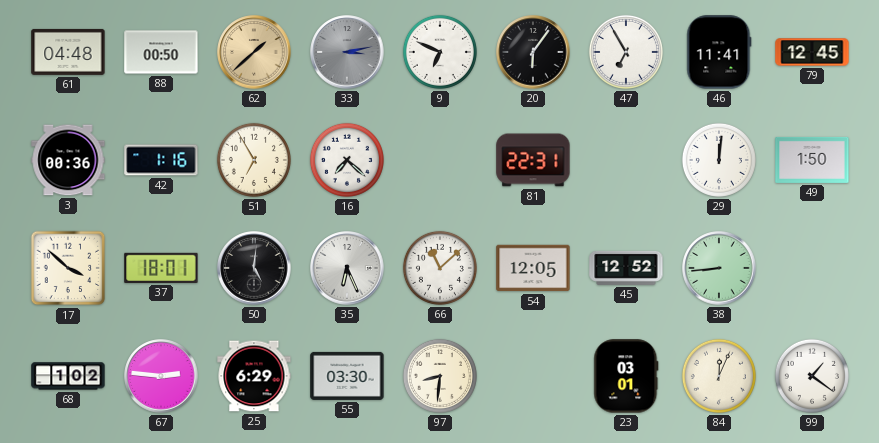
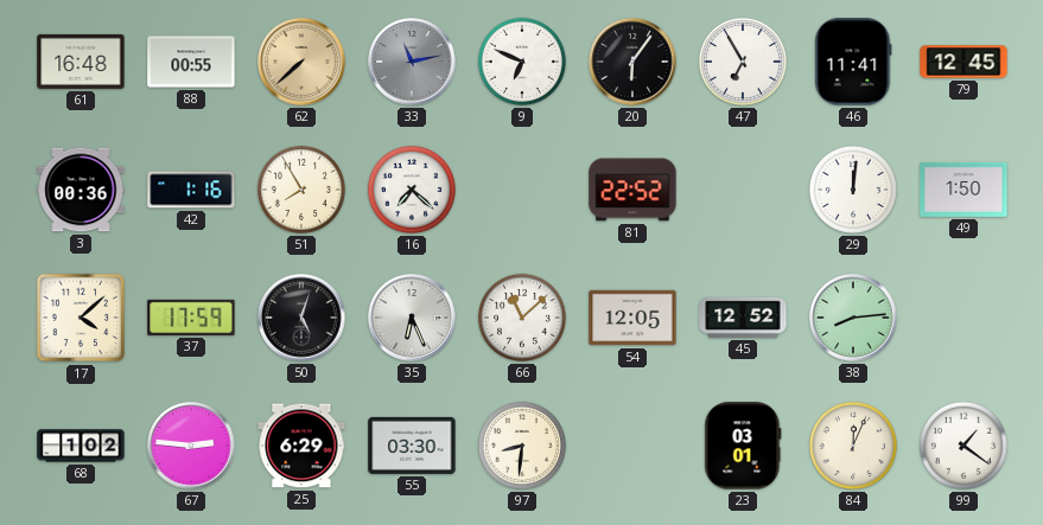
61: 04:48 -> 16:48
88: 00:50 -> 00:55
62: 1:38 -> 7:38
33: 3:13 -> 11:13
51: 6:55 -> 7:55
81: 22:31 -> 22:52
17: 3:52 -> 4:08
37: 18:01 -> 17:59
50: 5:01 -> 5:03
38: 8:44 -> 8:14
